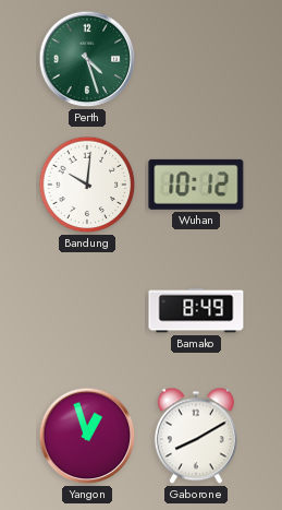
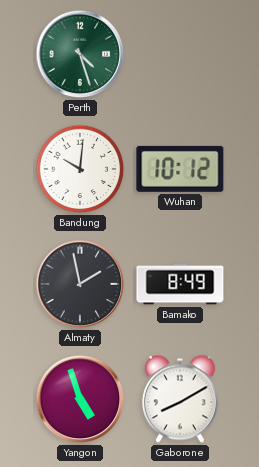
Almaty: none -> 1:58
Yangon: 12:57 -> 4:57
